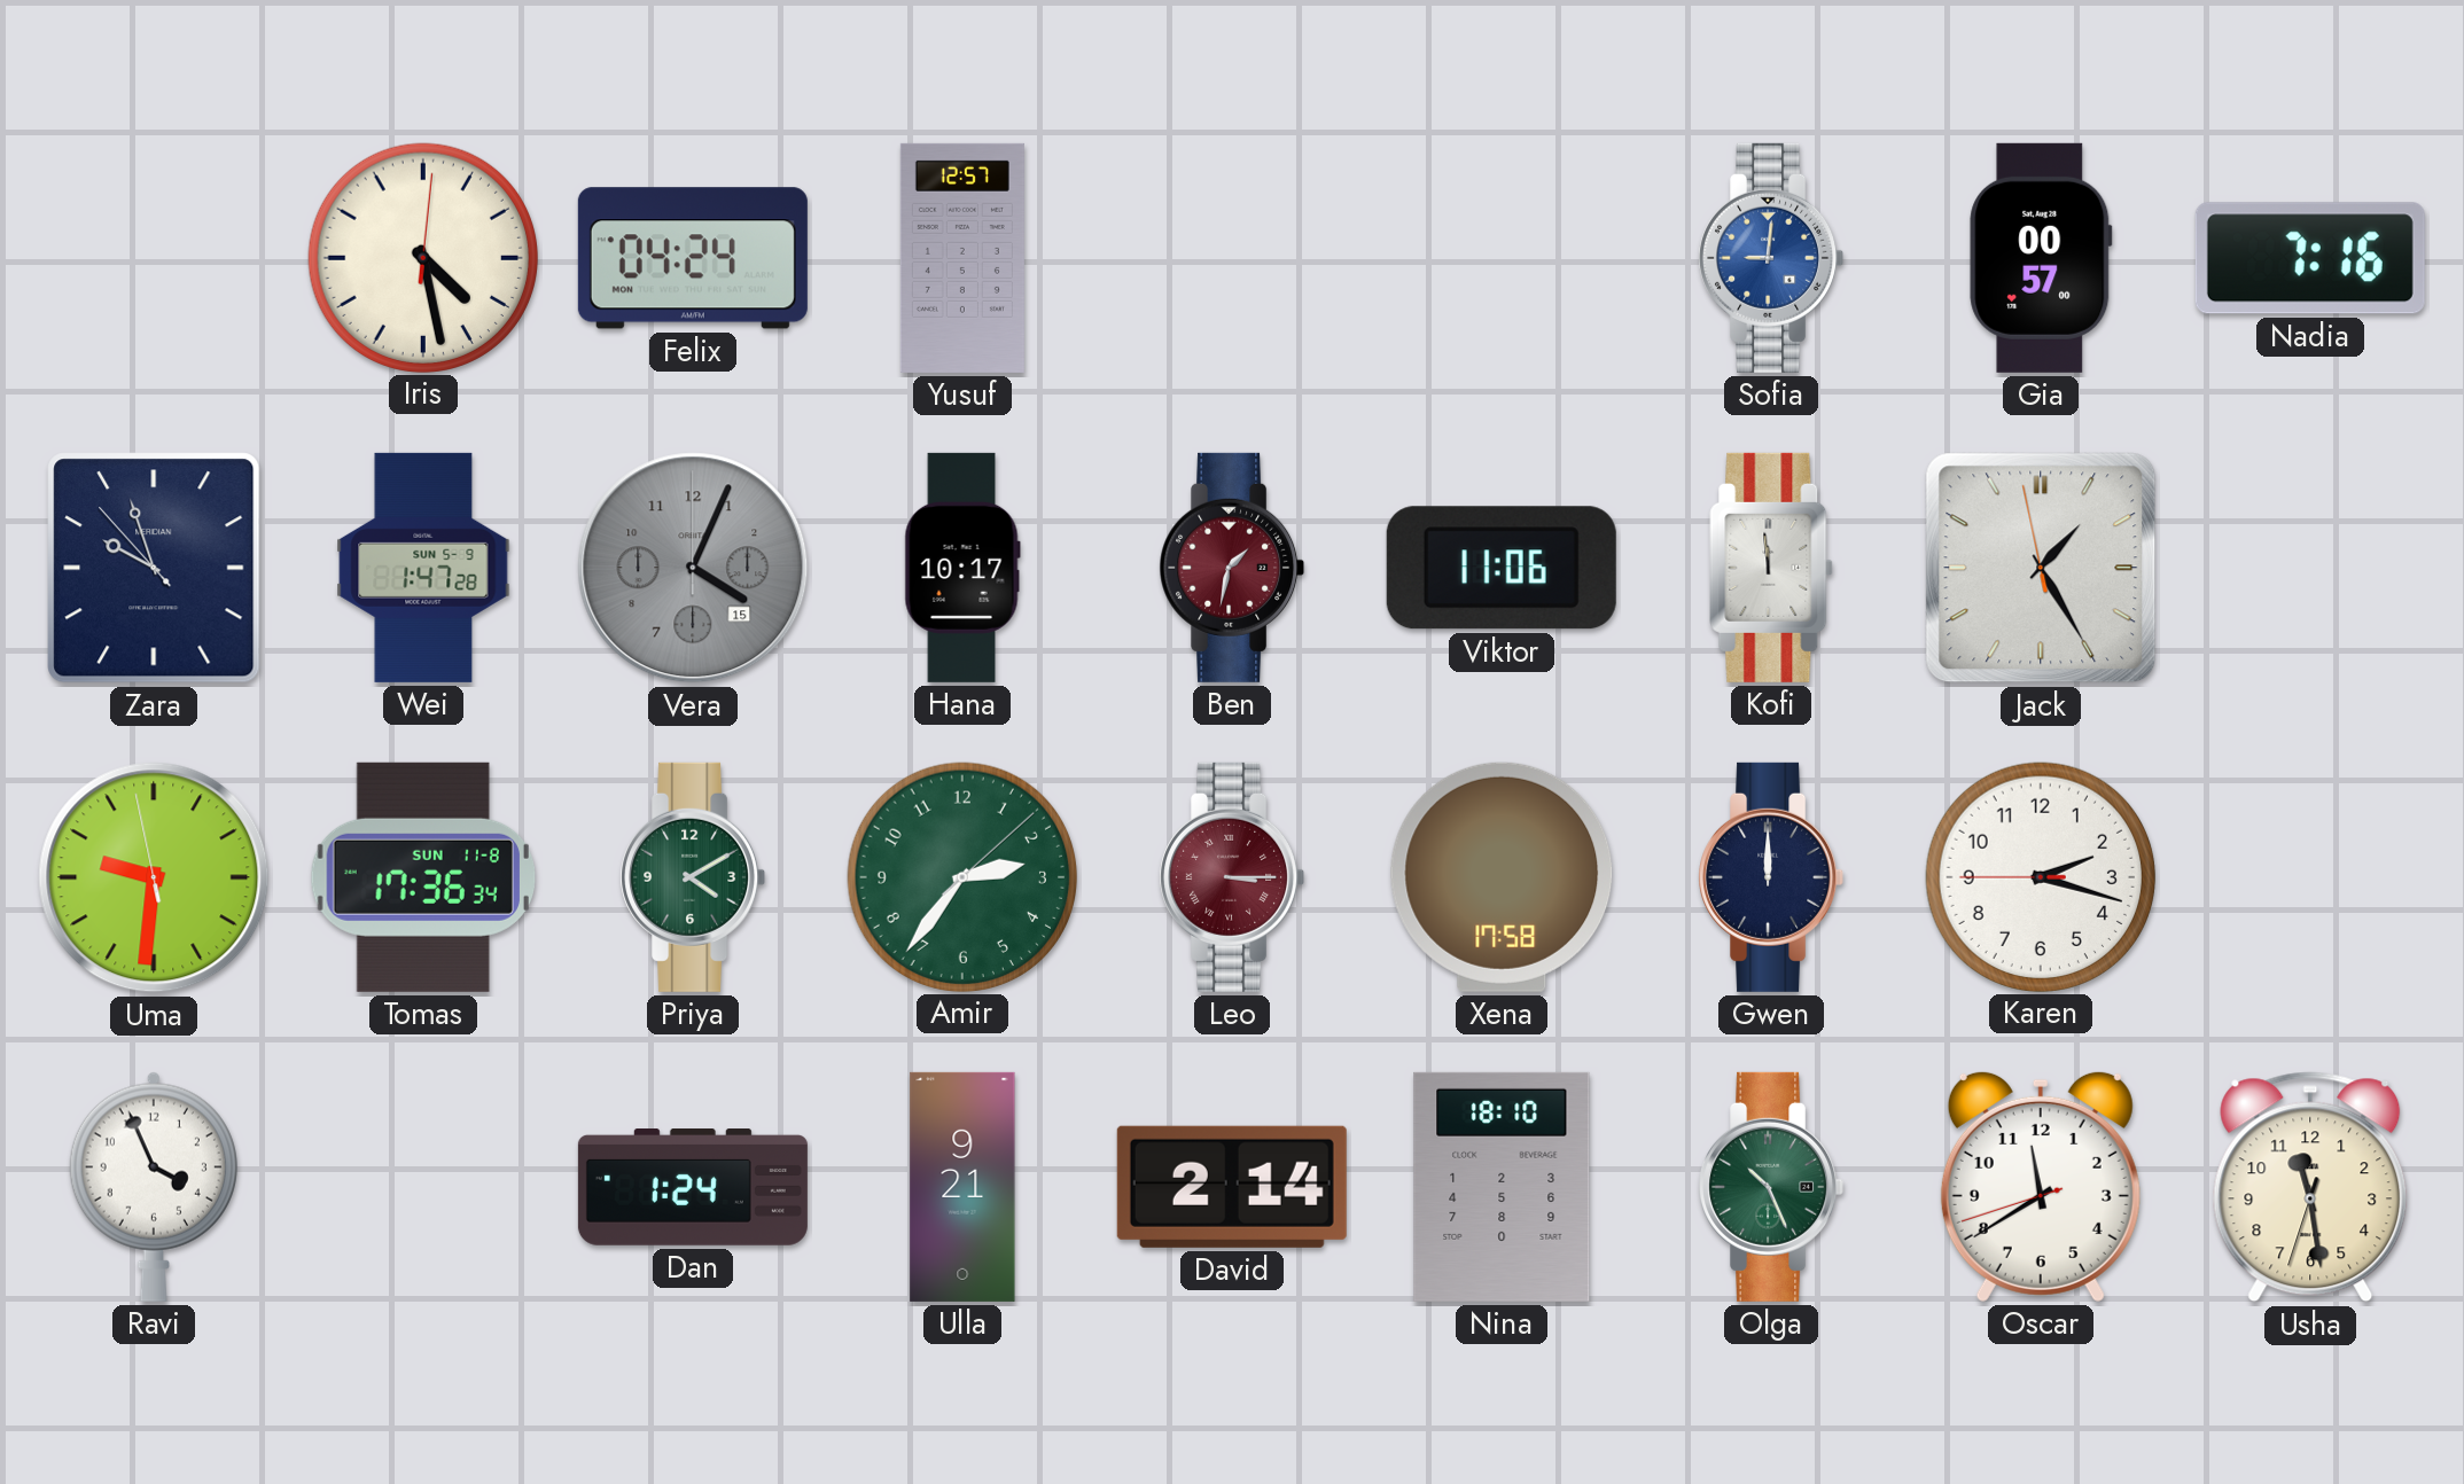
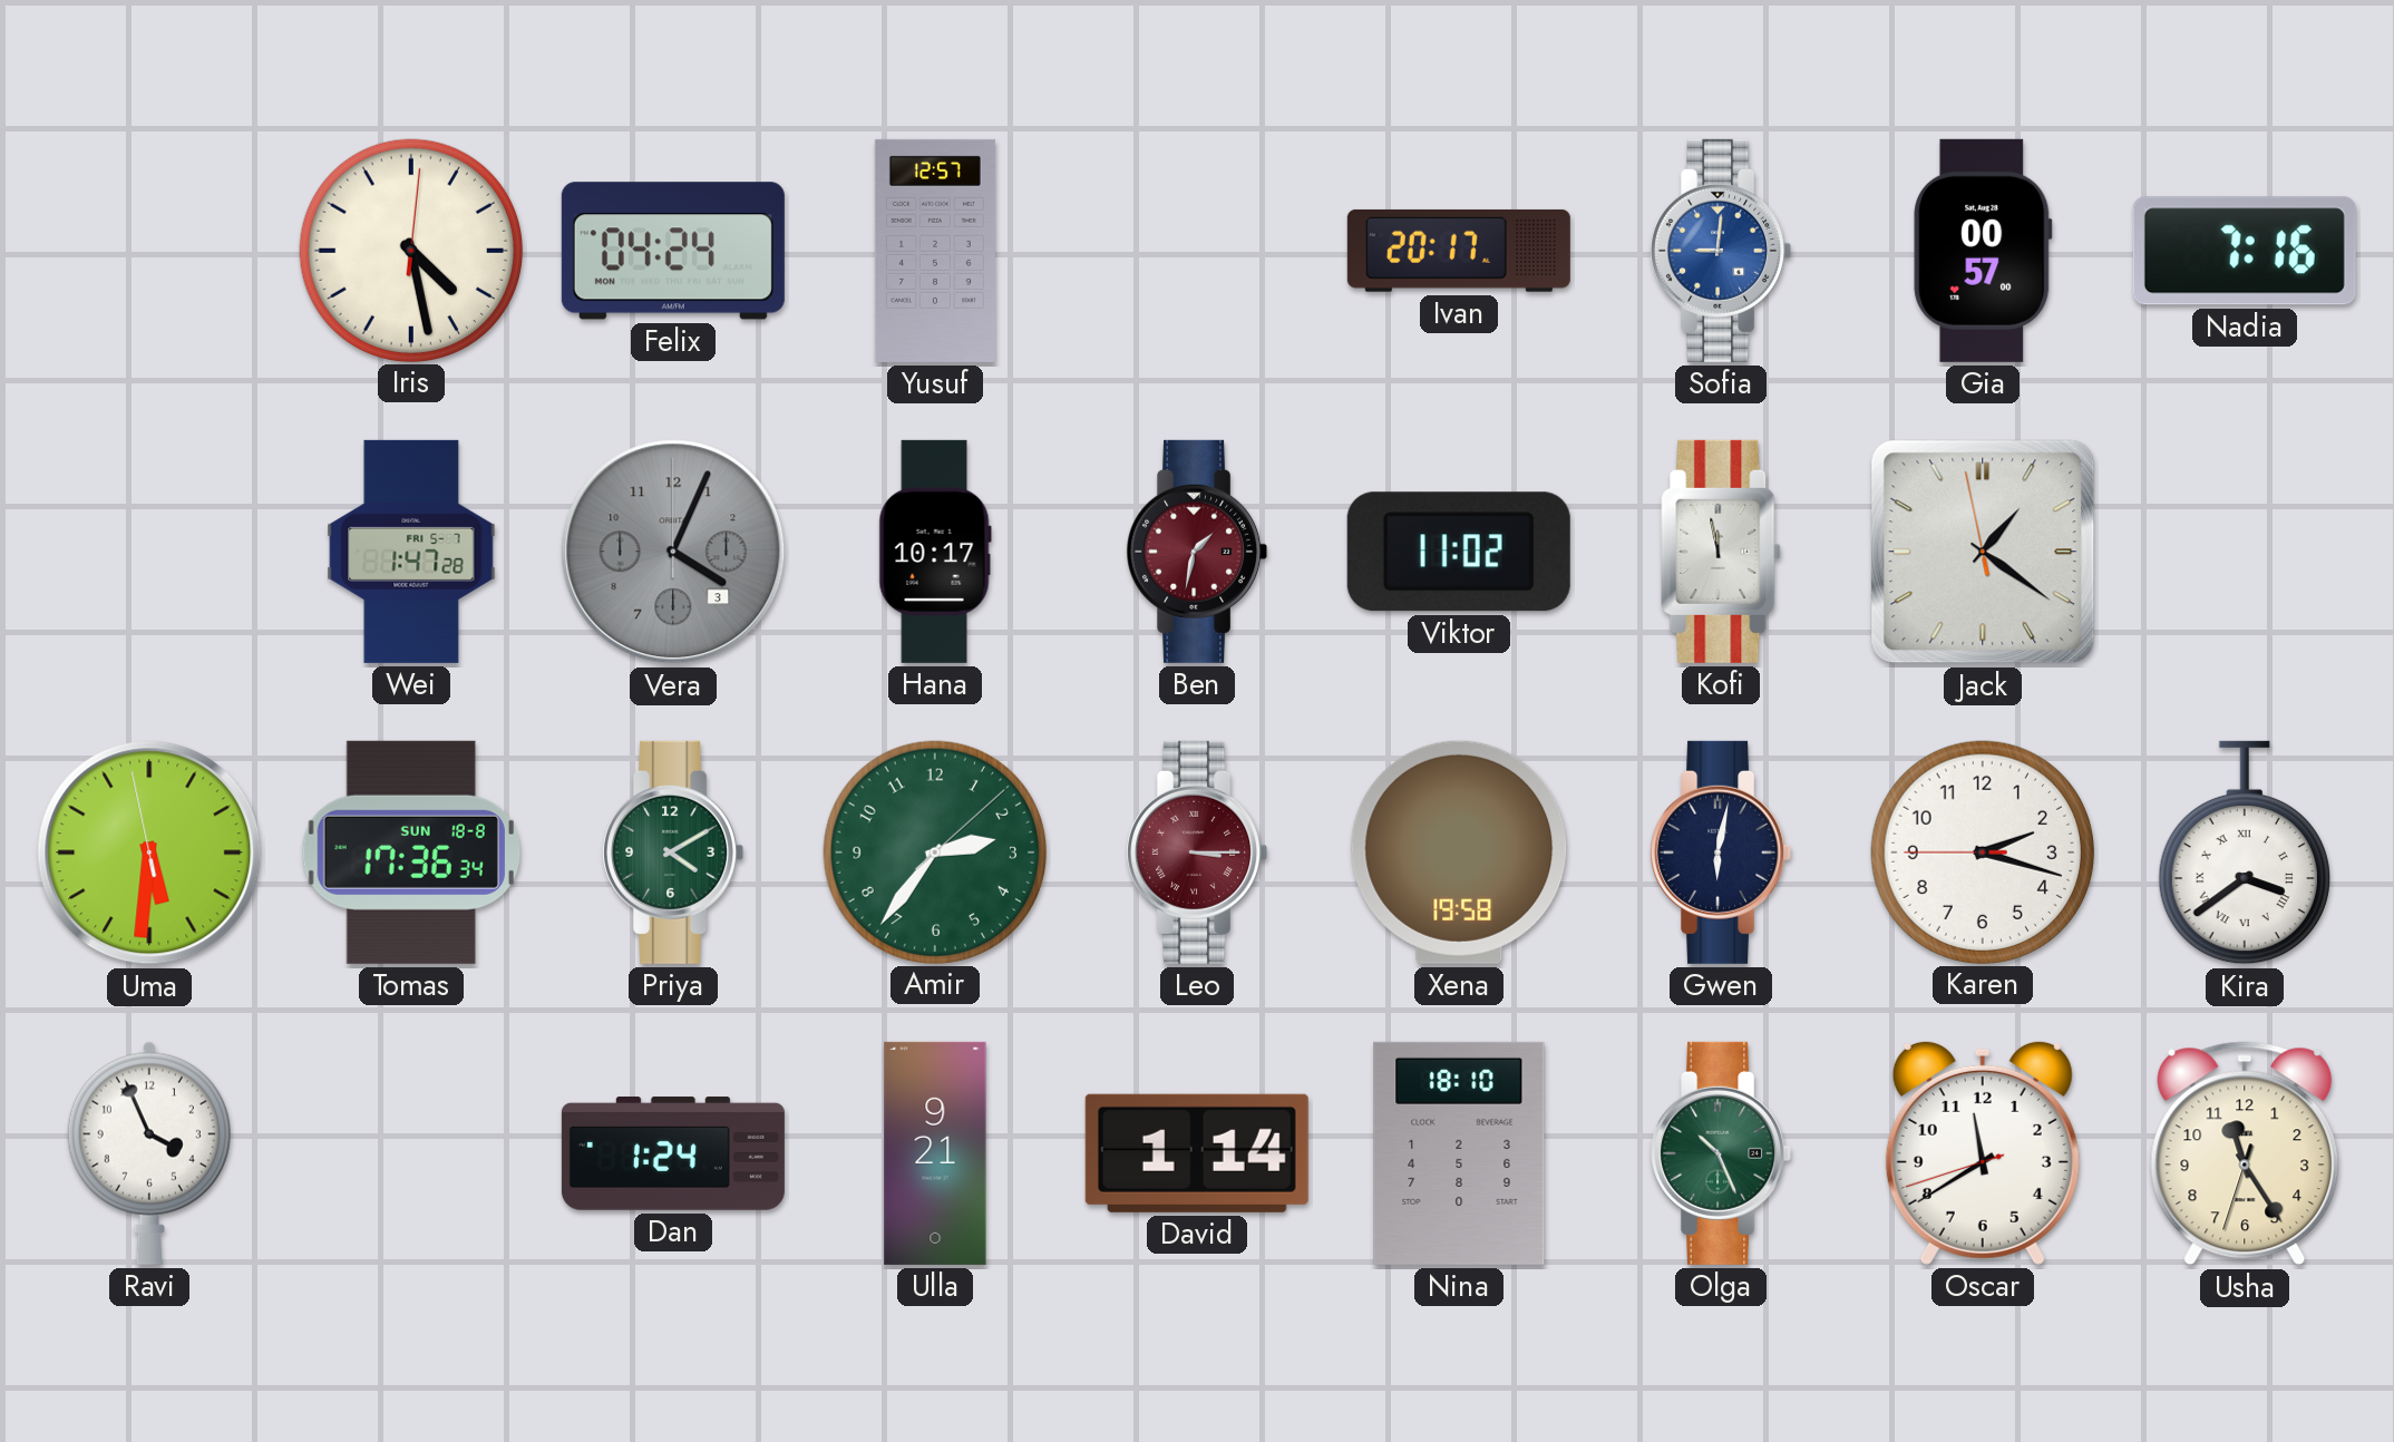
Ivan: none -> 20:17
Zara: 9:56 -> none
Wei date: SUN 5-9 -> FRI 5-7
Vera date: 15 -> 3
Viktor: 11:06 -> 11:02
Kofi: 11:59 -> 11:58
Jack: 1:24 -> 1:20
Uma: 9:30 -> 5:30
Tomas date: SUN 11-8 -> SUN 18-8
Xena: 17:58 -> 19:58
Gwen: 12:00 -> 6:02
Kira: none -> 3:39
David: 2:14 -> 1:14
Usha: 11:28 -> 11:24
